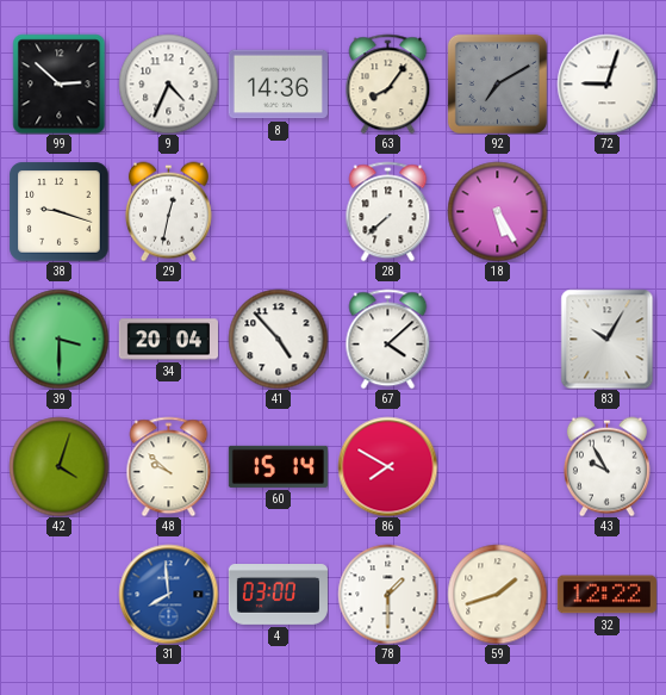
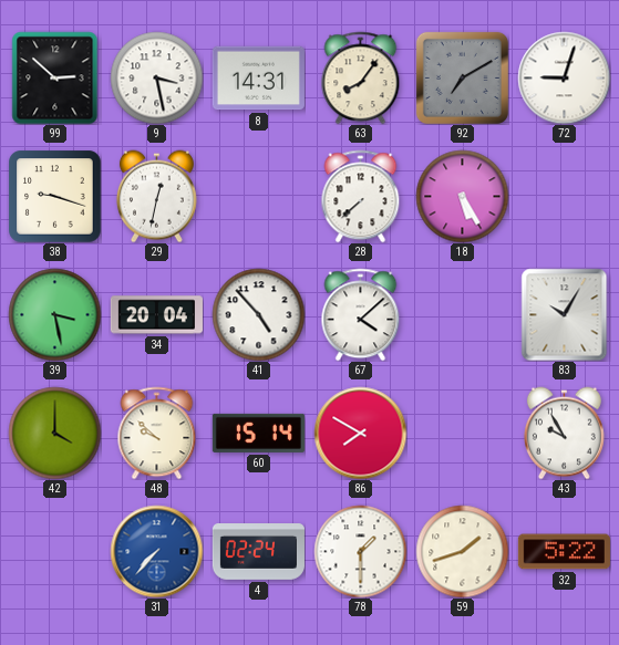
9: 4:34 -> 3:28
8: 14:36 -> 14:31
39: 3:30 -> 3:28
42: 4:03 -> 4:00
31: 7:59 -> 7:37
4: 03:00 -> 02:24
32: 12:22 -> 5:22
